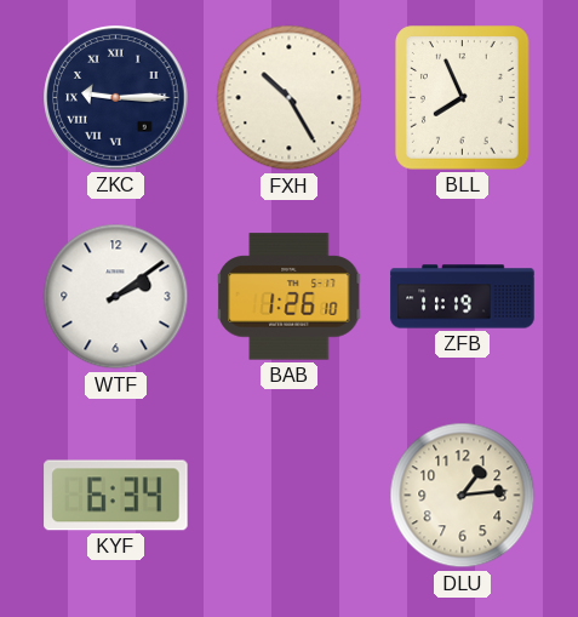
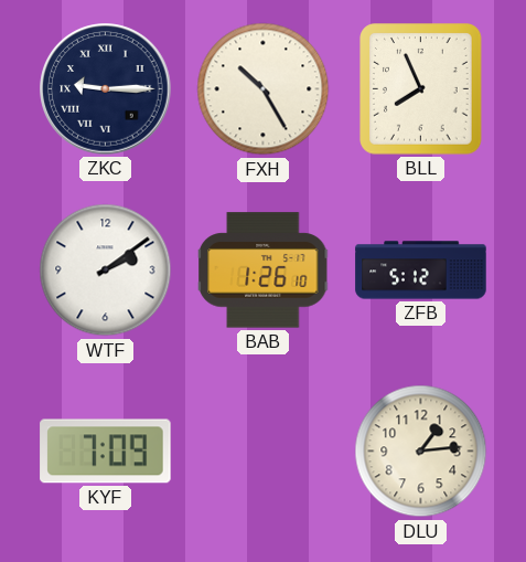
ZFB: 11:19 -> 5:12
KYF: 6:34 -> 7:09
